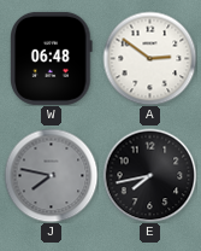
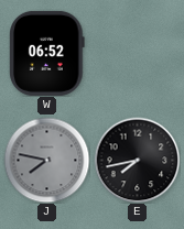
W: 06:48 -> 06:52
A: 2:51 -> none
